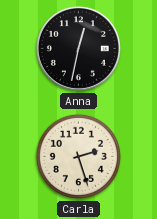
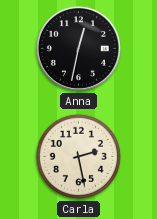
Carla: 2:27 -> 2:28
